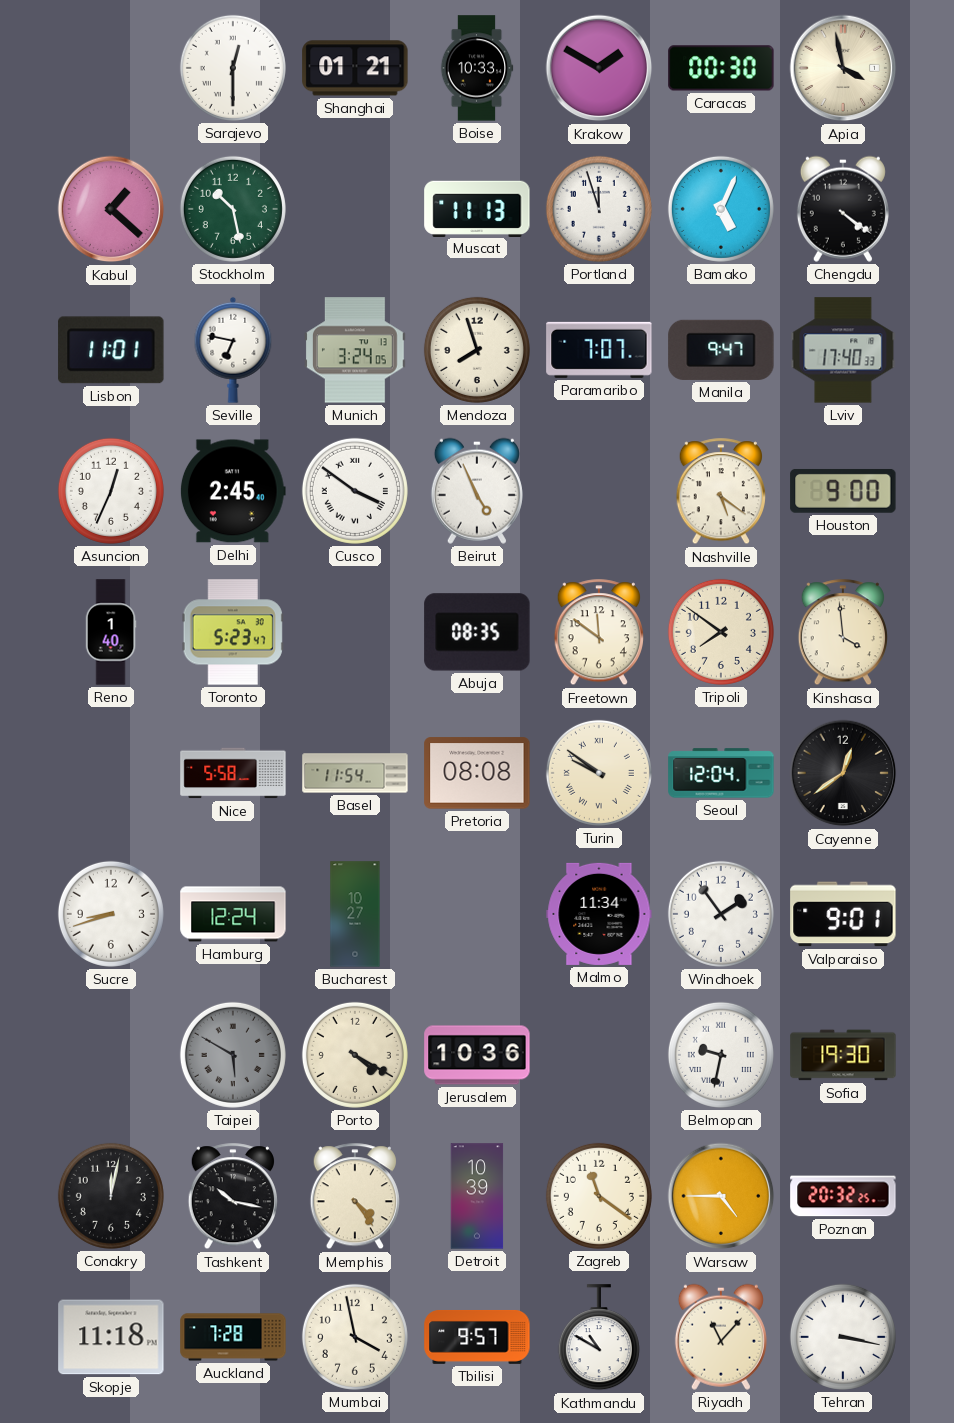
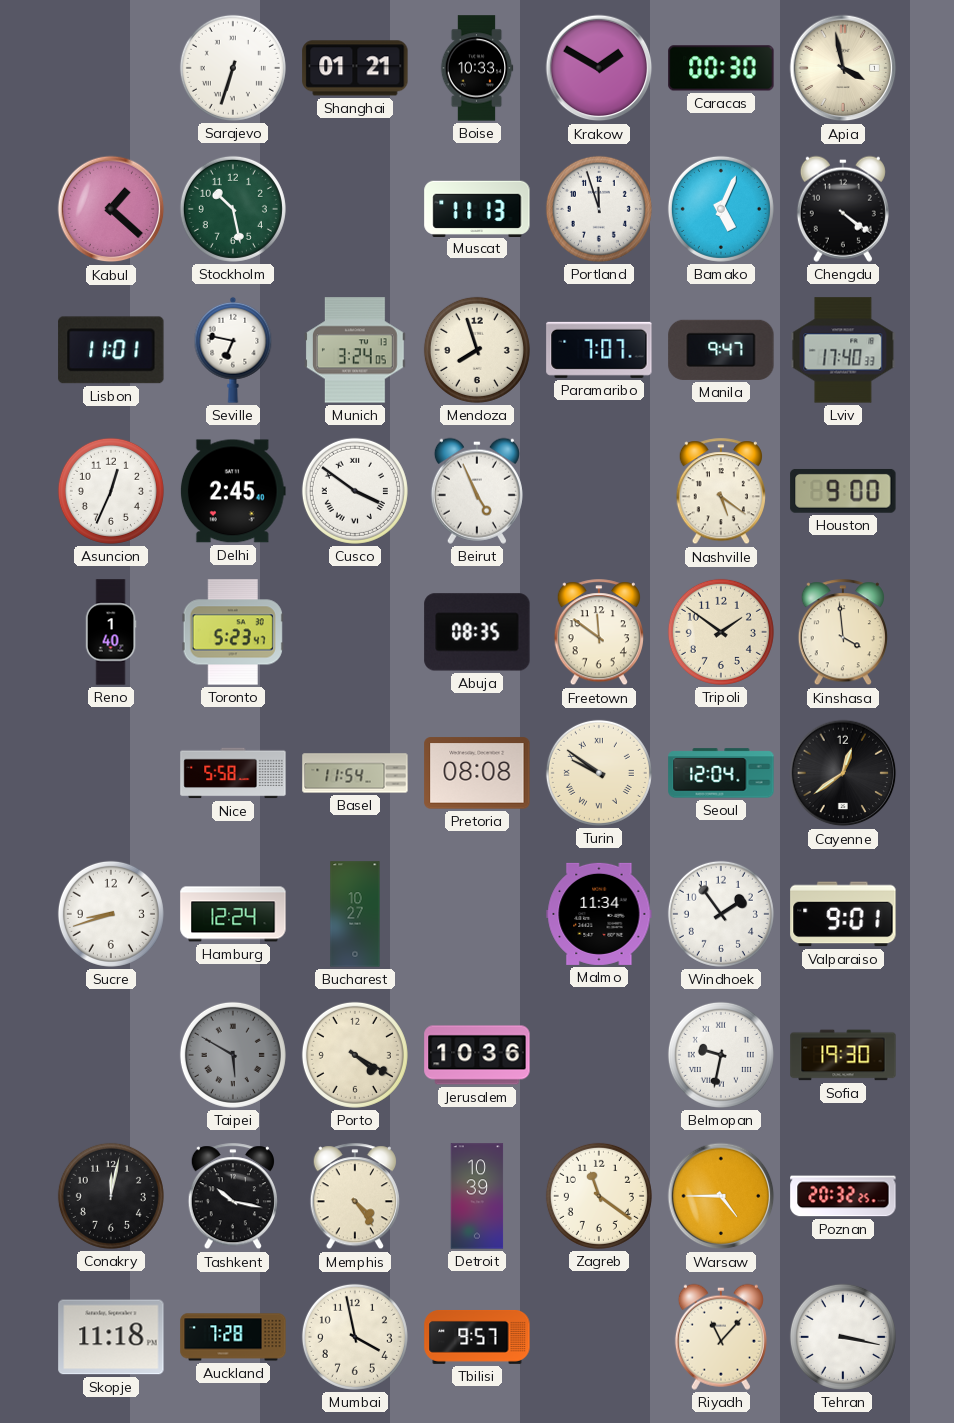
Sarajevo: 12:30 -> 6:33
Tripoli: 7:51 -> 1:51
Kathmandu: 10:50 -> none
